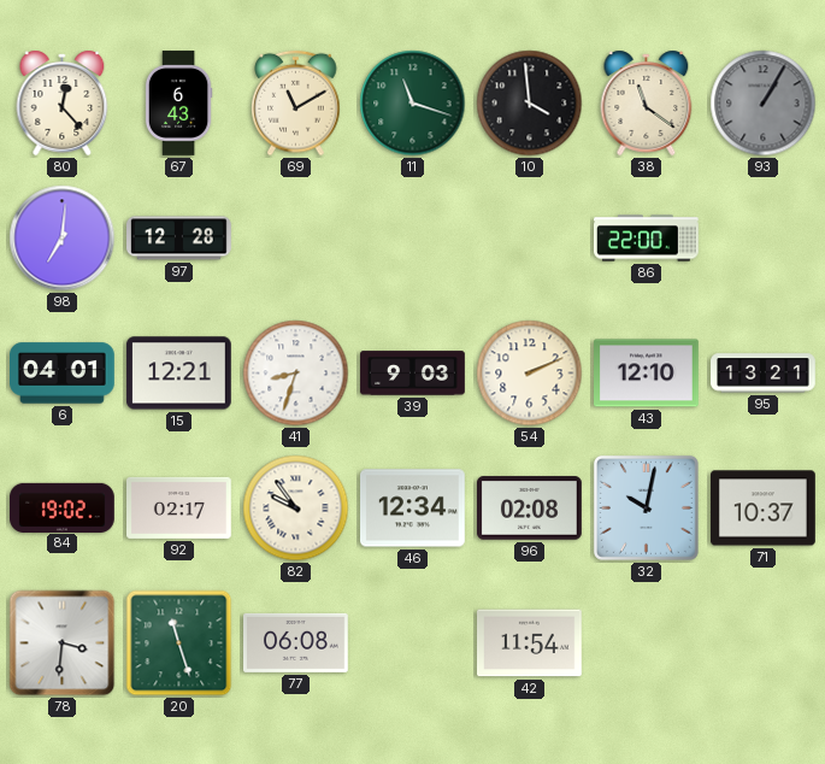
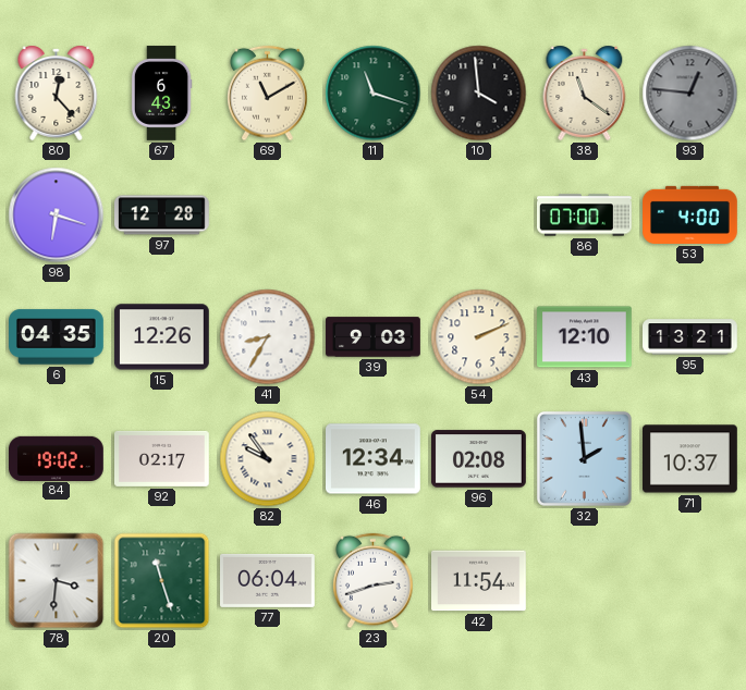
93: 1:05 -> 12:46
98: 7:01 -> 6:18
86: 22:00 -> 07:00
53: none -> 4:00
6: 04:01 -> 04:35
15: 12:21 -> 12:26
41: 8:33 -> 8:35
32: 10:02 -> 1:59
77: 06:08 -> 06:04
23: none -> 2:42
